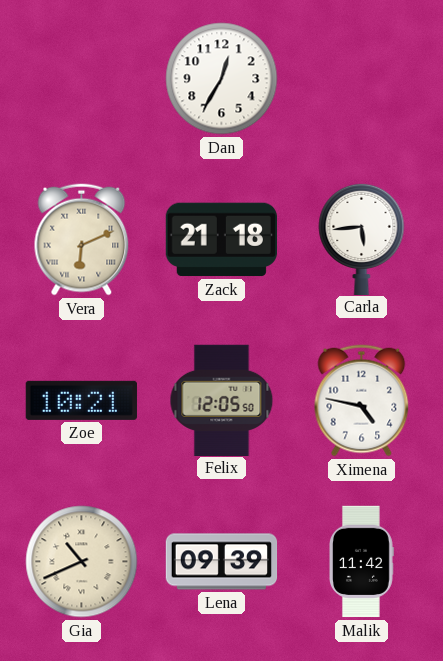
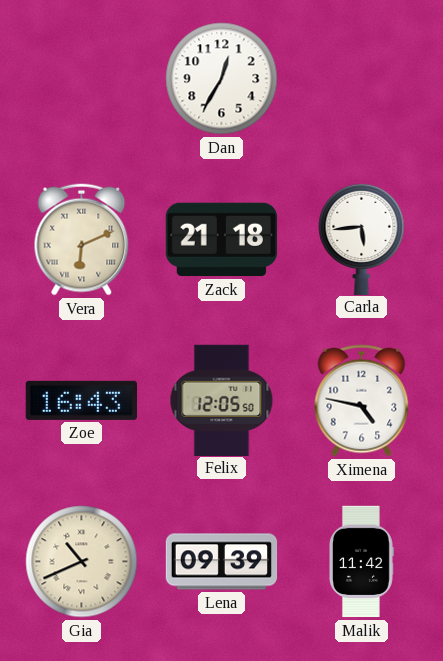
Zoe: 10:21 -> 16:43
